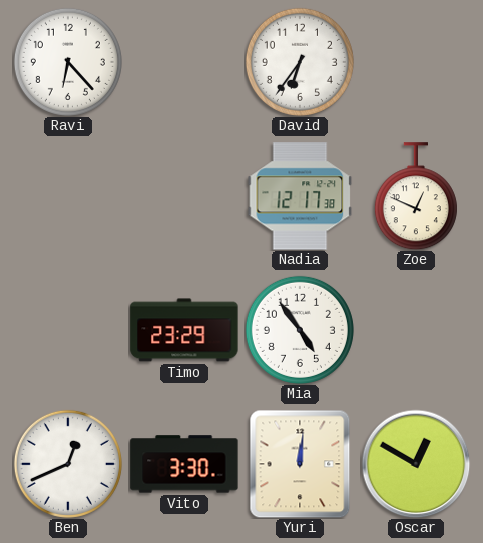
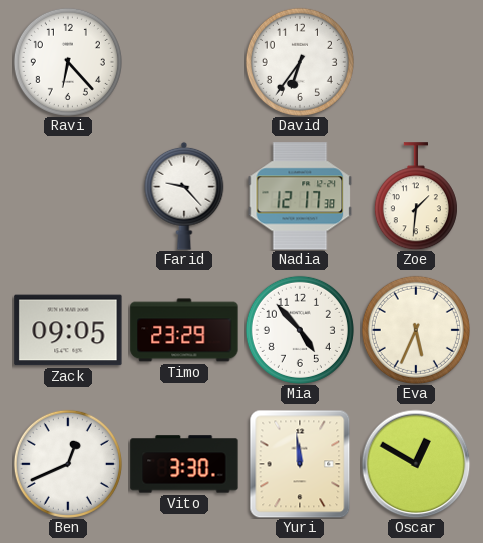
Farid: none -> 9:23
Zoe: 12:49 -> 1:31
Zack: none -> 09:05
Mia: 4:54 -> 4:53
Eva: none -> 5:34
Yuri: 12:01 -> 11:59
